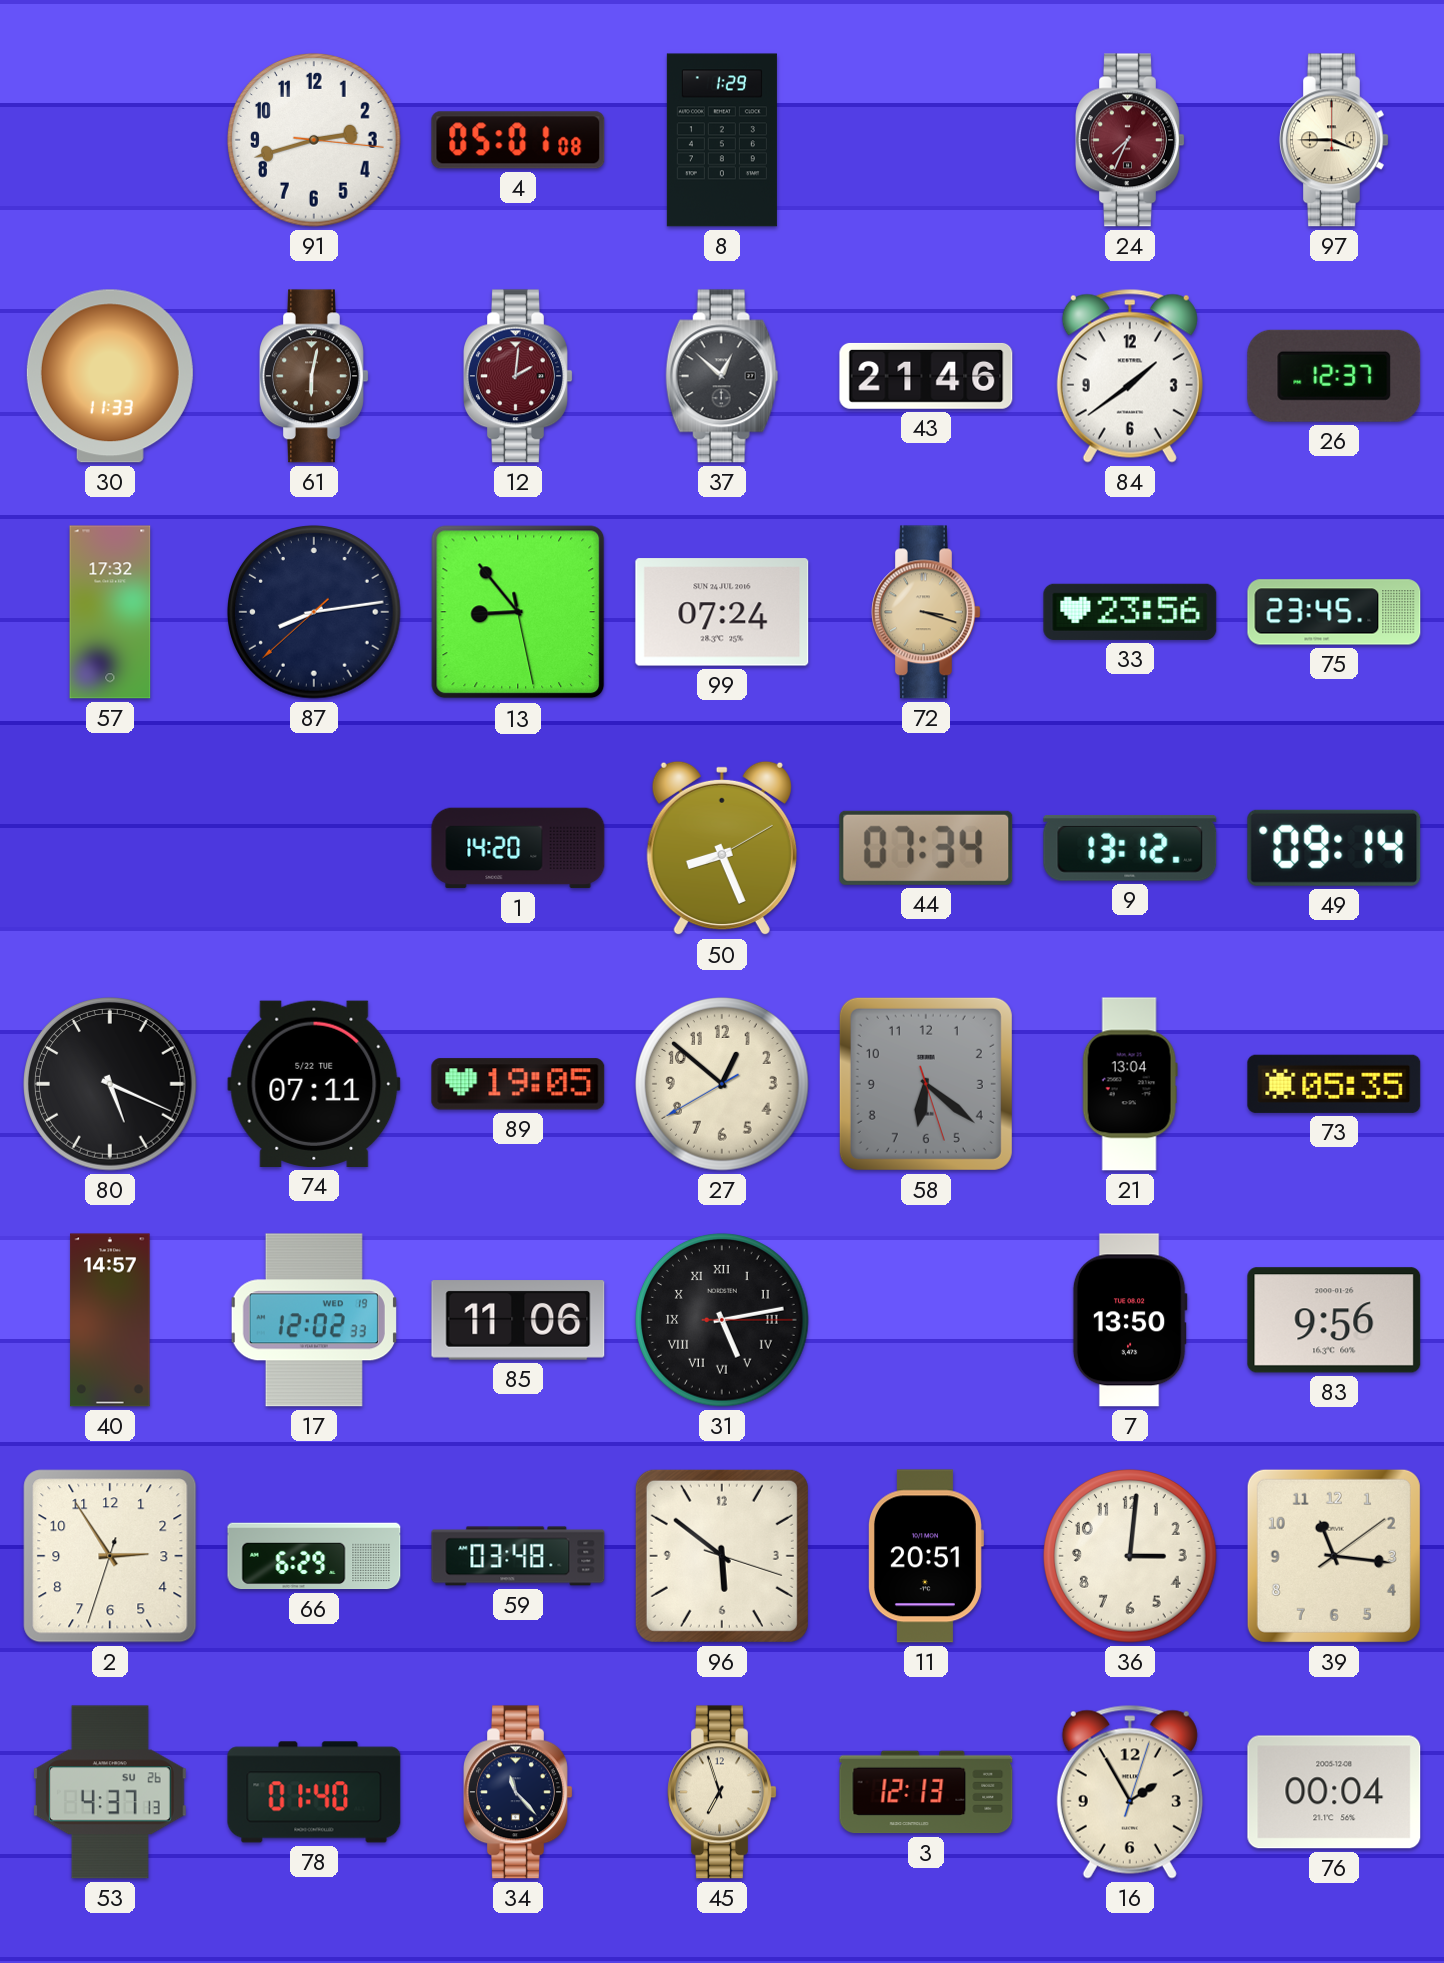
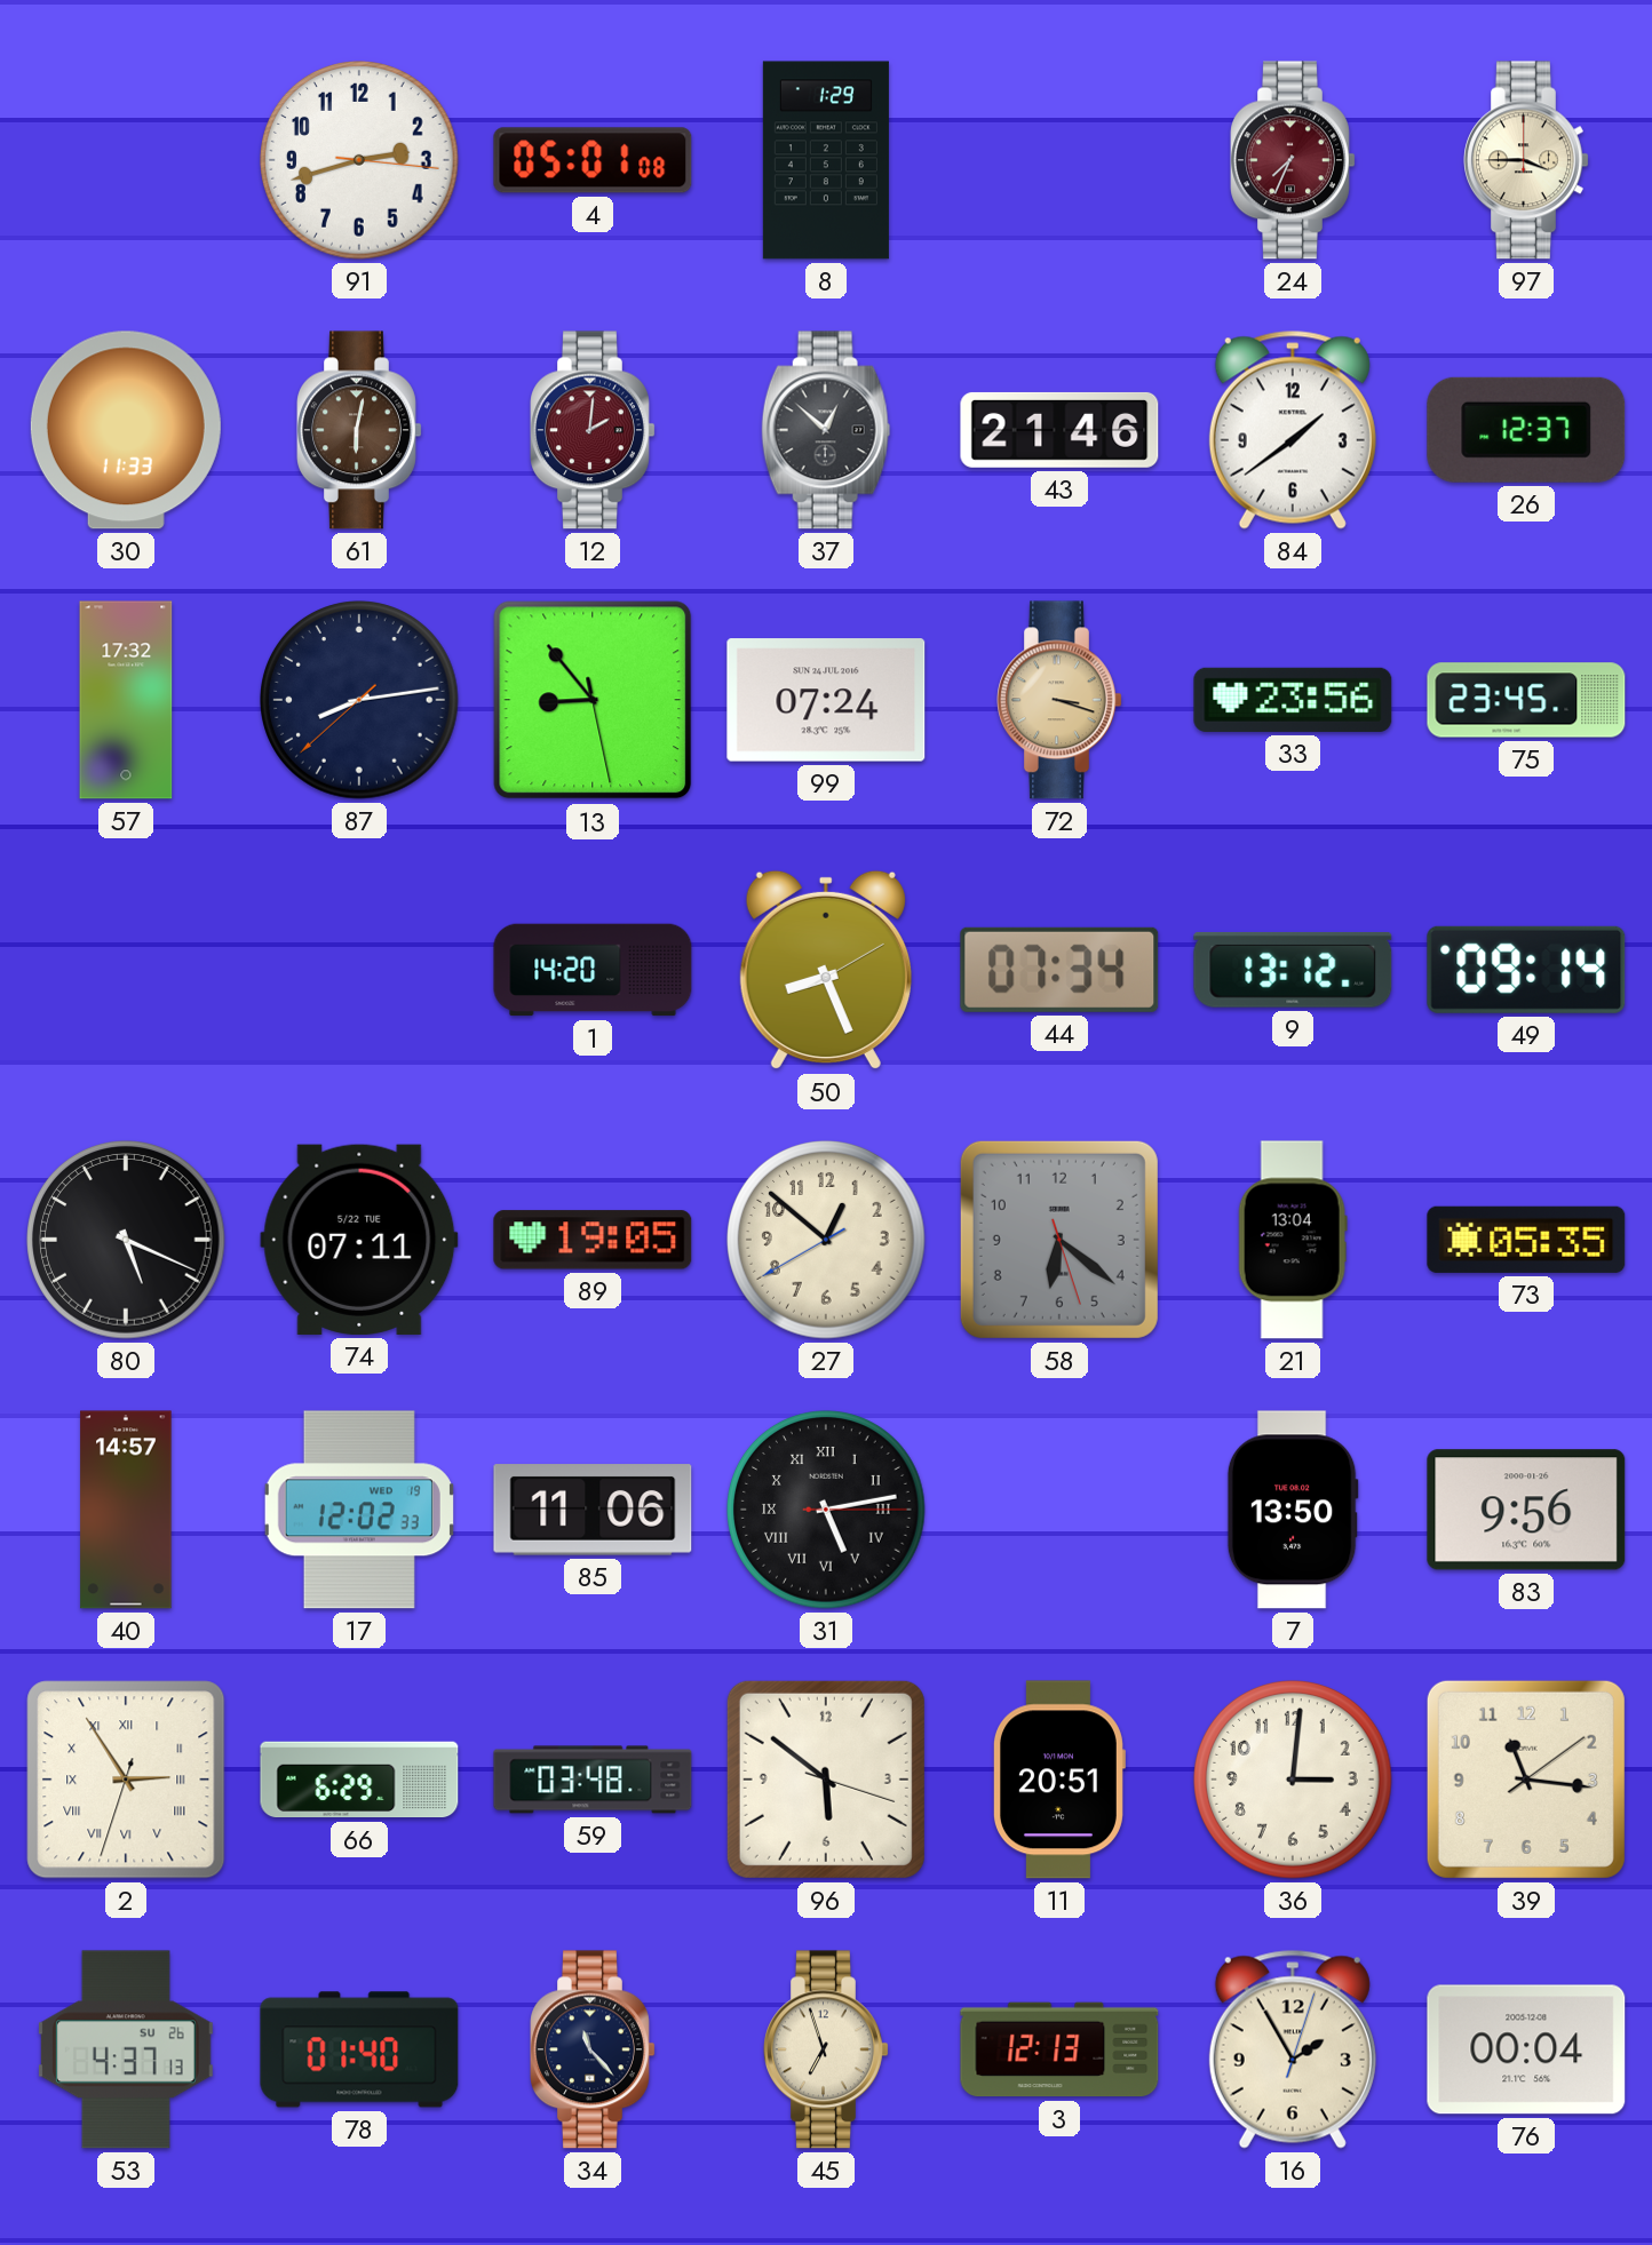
2 numerals: Arabic -> Roman
